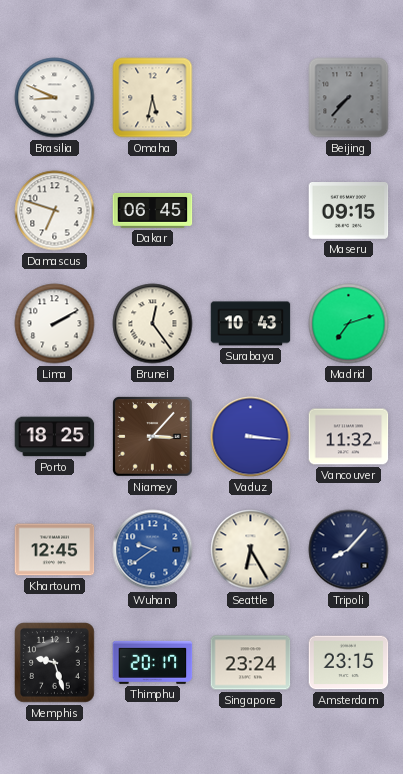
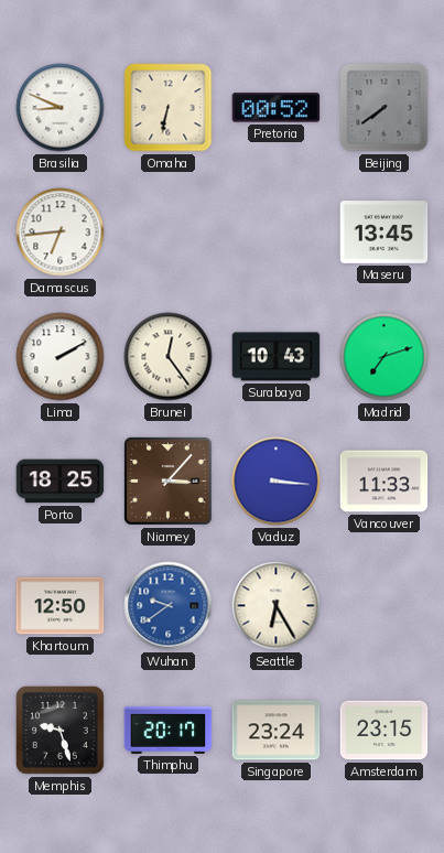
Omaha: 5:32 -> 6:32
Pretoria: none -> 00:52
Beijing: 7:37 -> 7:39
Damascus: 6:48 -> 6:44
Dakar: 06:45 -> none
Maseru: 09:15 -> 13:45
Vancouver: 11:32 -> 11:33
Khartoum: 12:45 -> 12:50
Tripoli: 8:07 -> none
